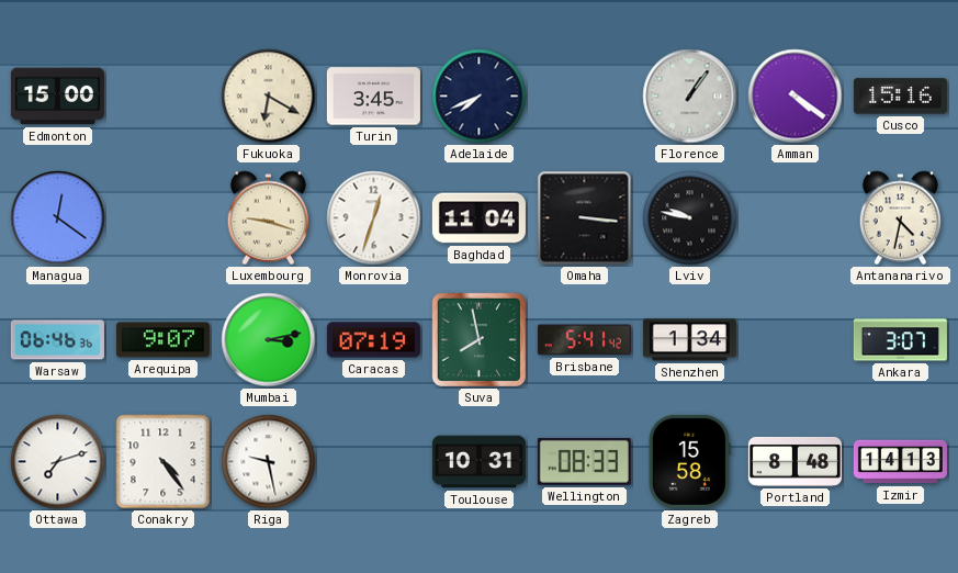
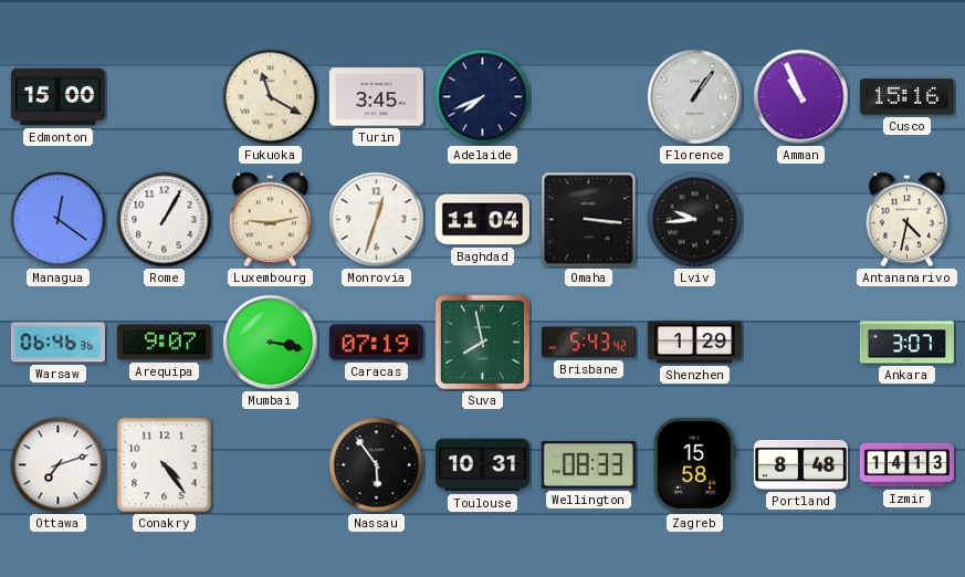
Fukuoka: 6:20 -> 11:20
Amman: 4:21 -> 10:56
Rome: none -> 1:05
Luxembourg: 9:18 -> 9:13
Lviv: 9:47 -> 9:44
Mumbai: 3:13 -> 3:17
Brisbane: 5:41 -> 5:43
Shenzhen: 1:34 -> 1:29
Riga: 9:28 -> none
Nassau: none -> 5:54
